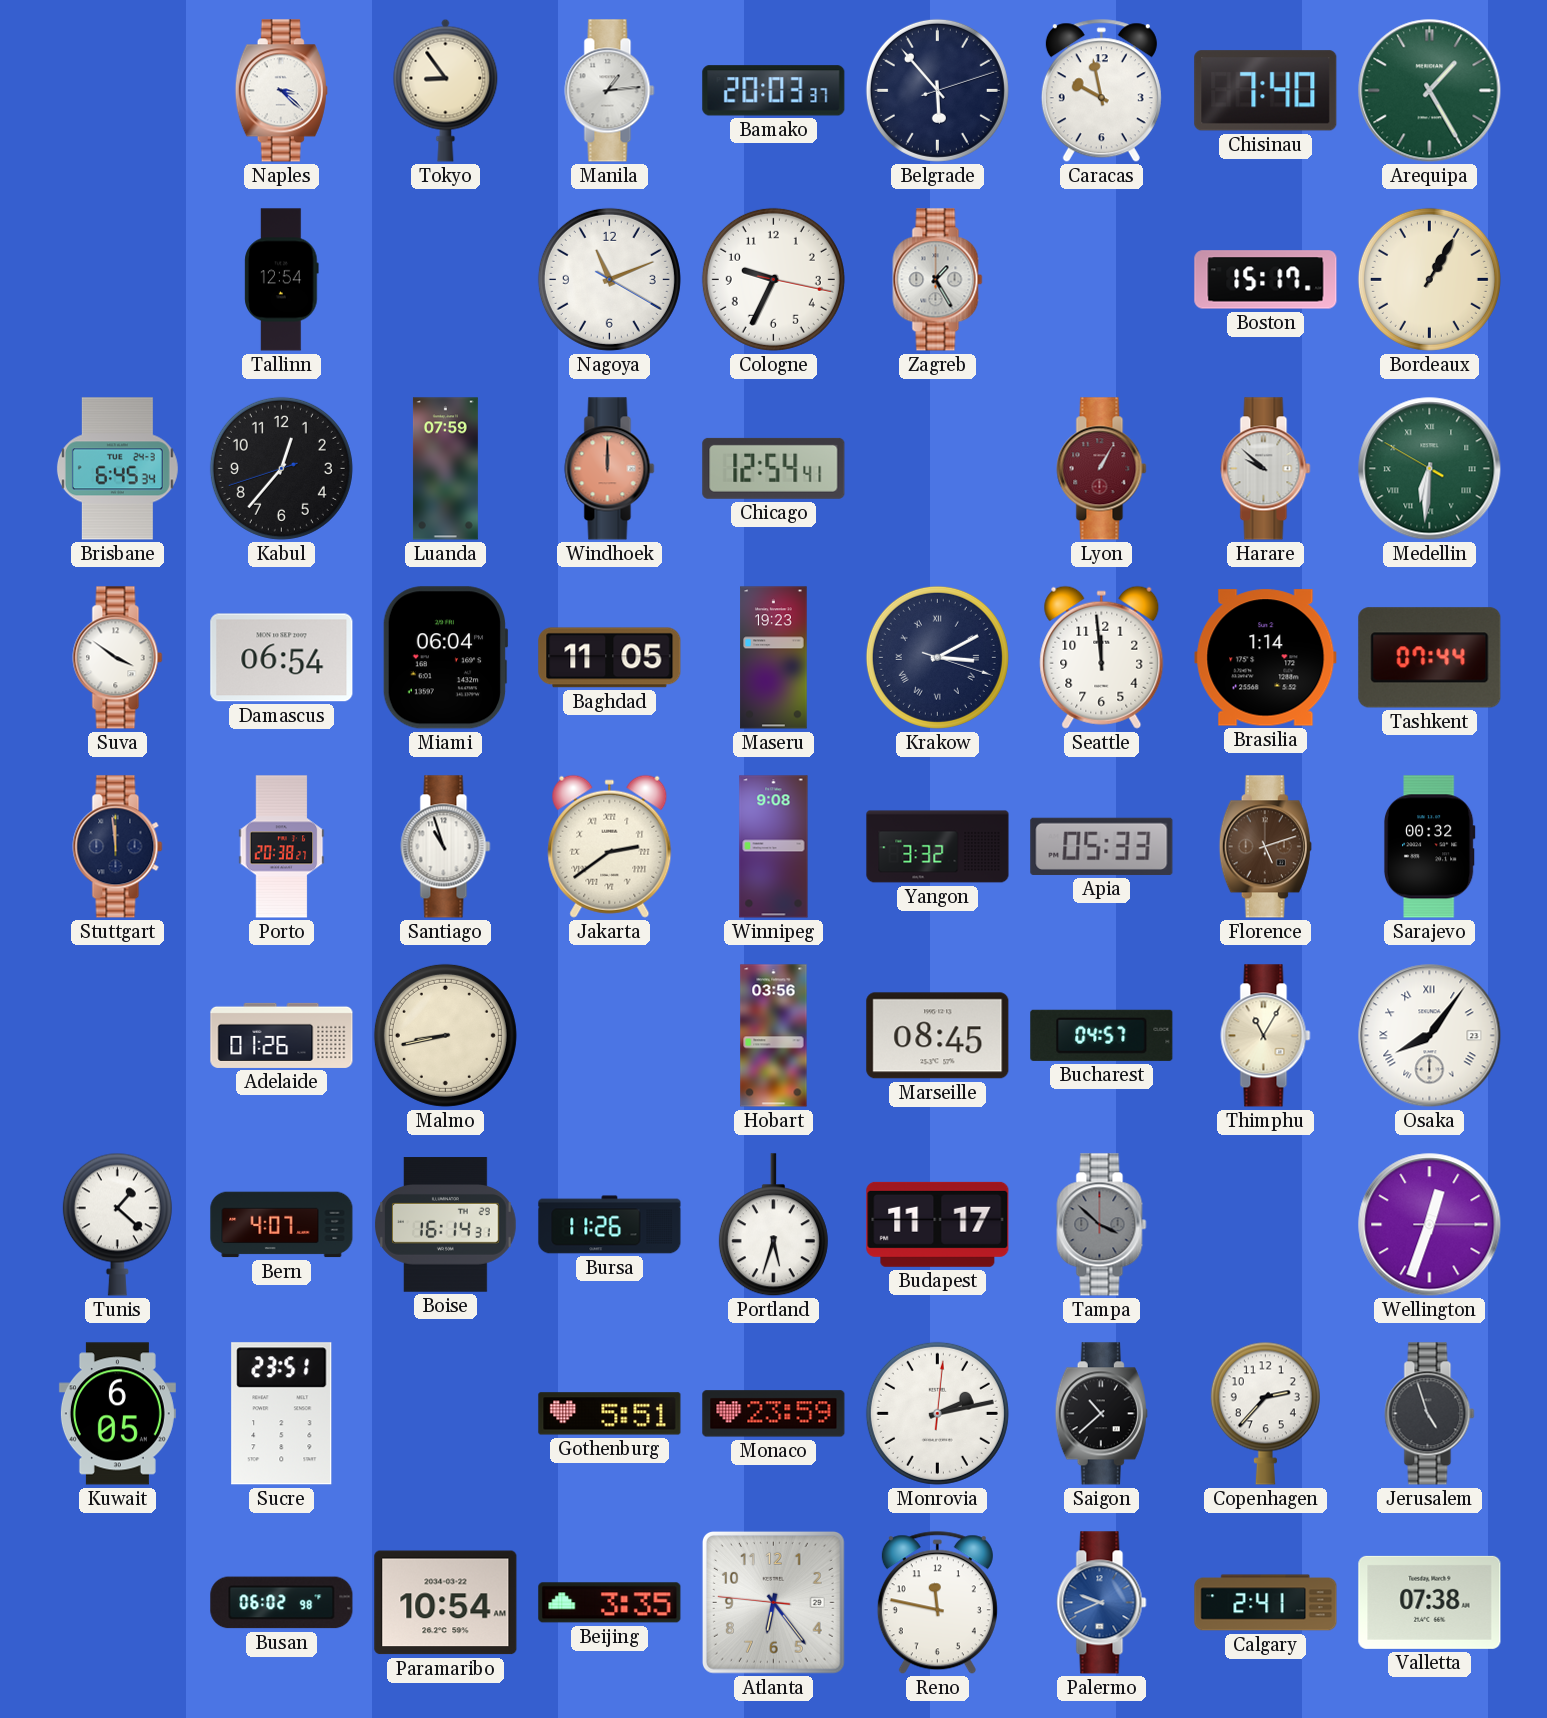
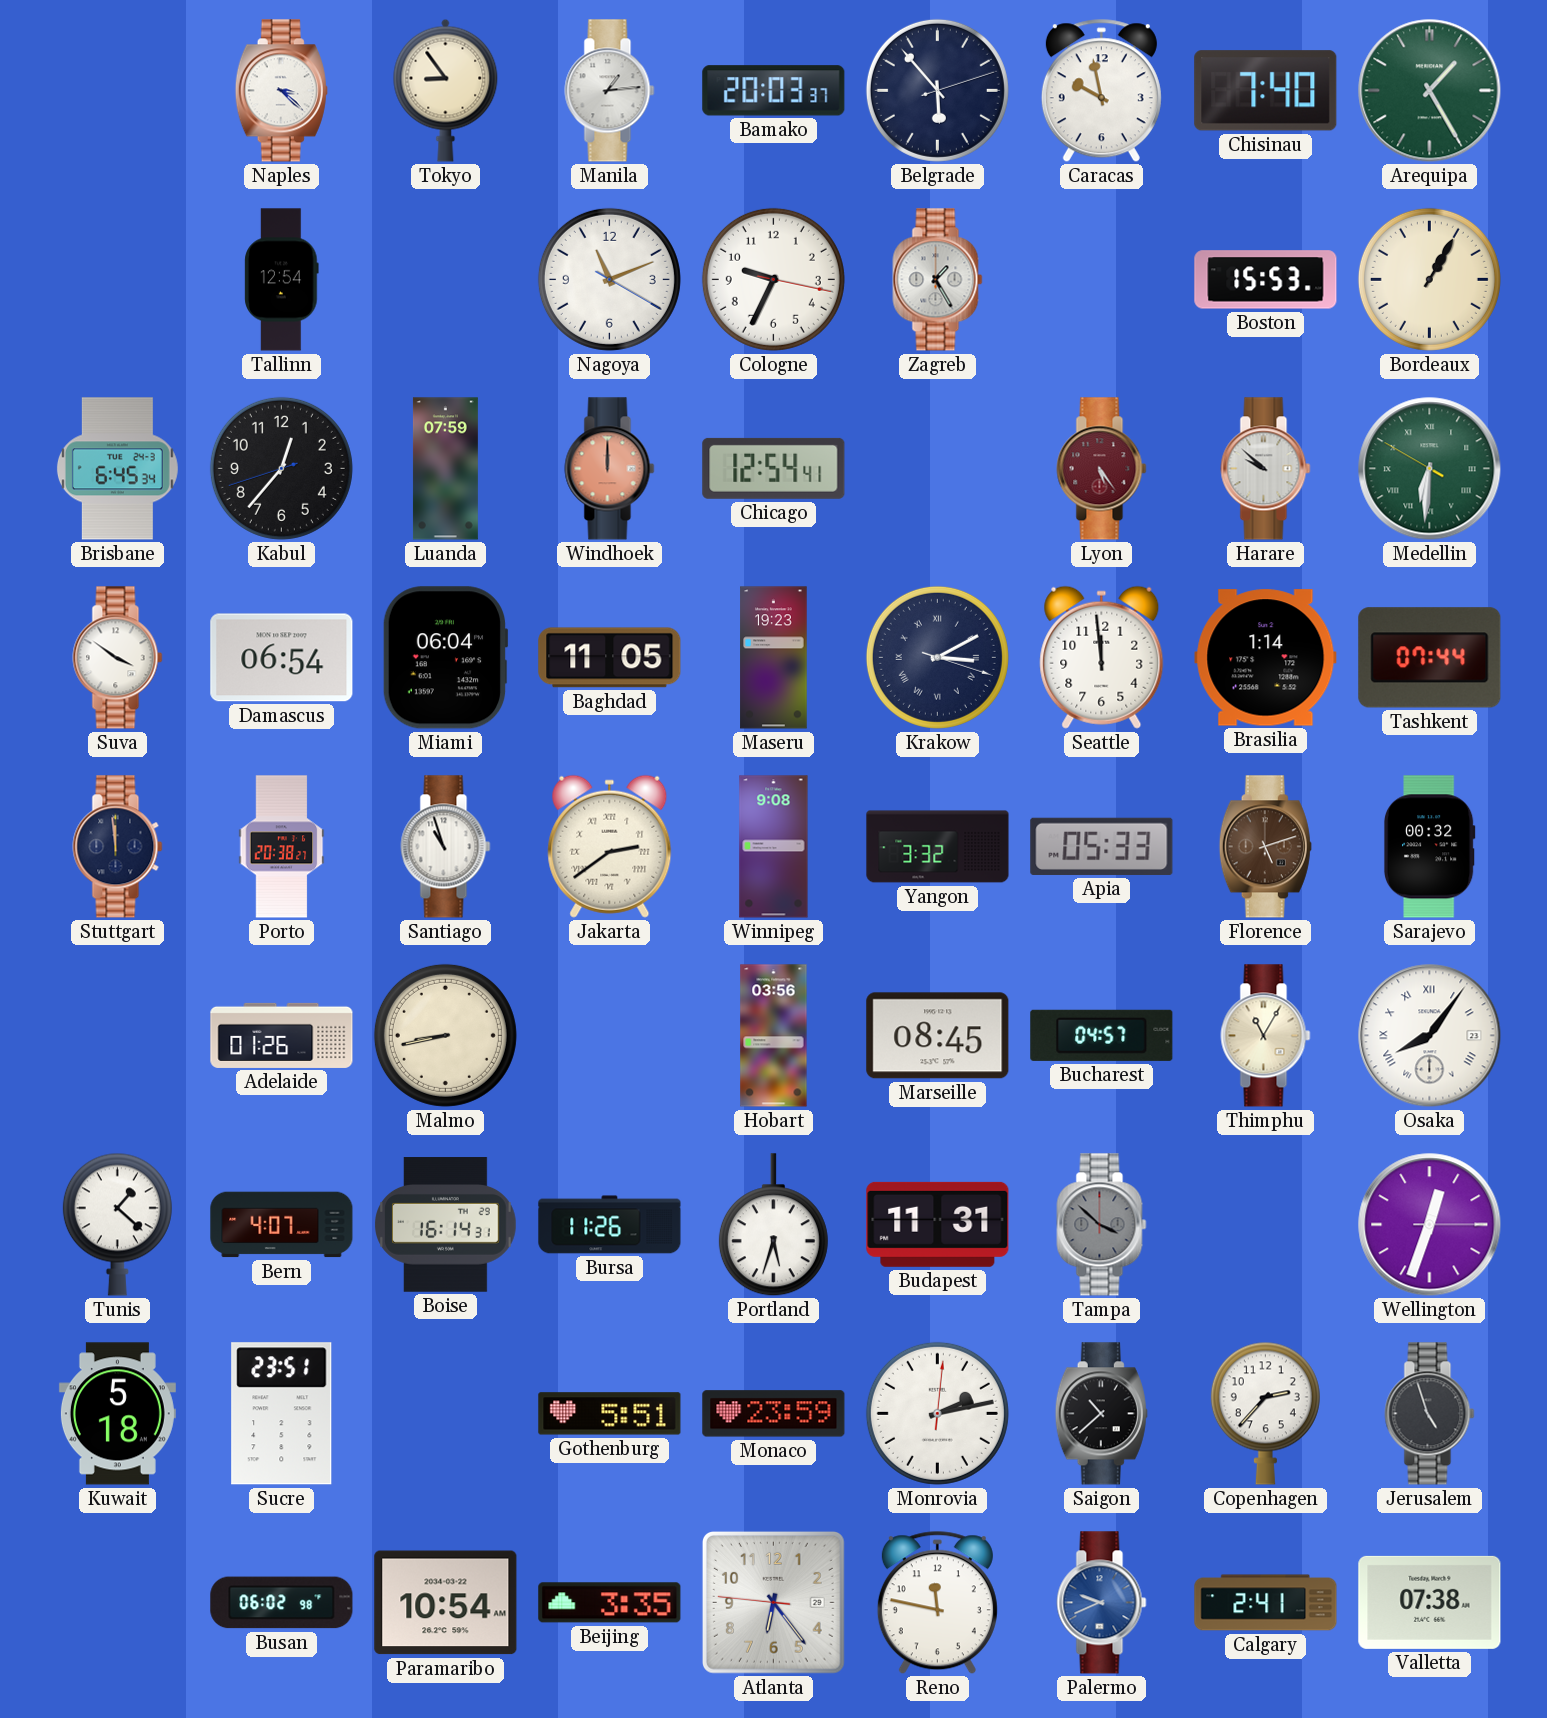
Boston: 15:17 -> 15:53
Lyon: 1:05 -> 5:24
Budapest: 11:17 -> 11:31
Kuwait: 6:05 -> 5:18
